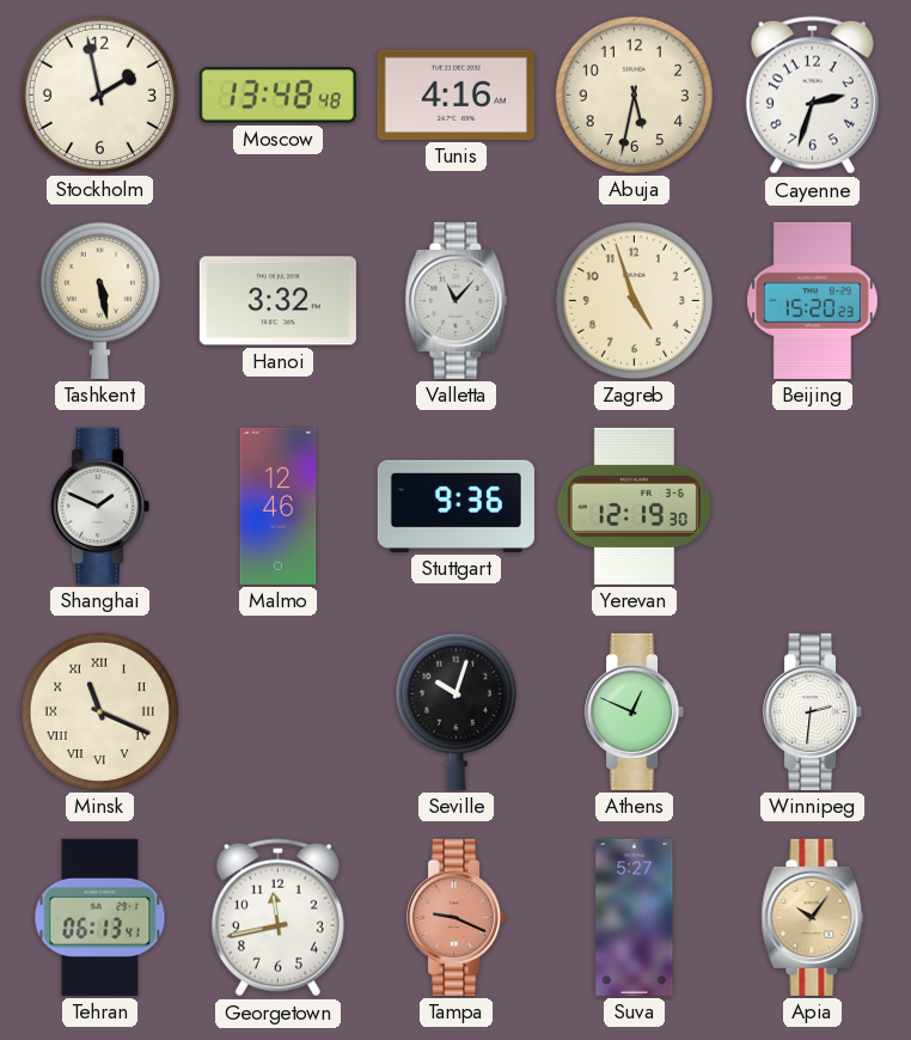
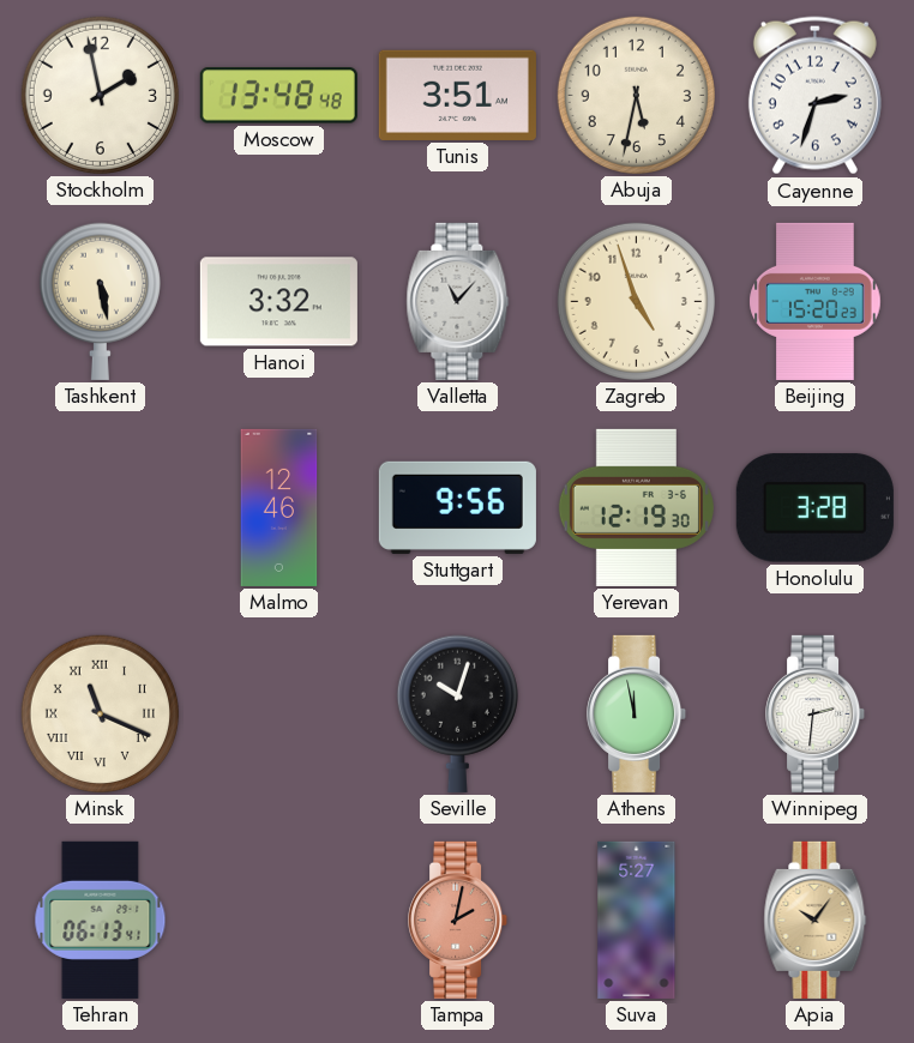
Tunis: 4:16 -> 3:51
Shanghai: 1:49 -> none
Stuttgart: 9:36 -> 9:56
Honolulu: none -> 3:28
Athens: 12:49 -> 11:58
Georgetown: 11:43 -> none
Tampa: 9:19 -> 2:02
